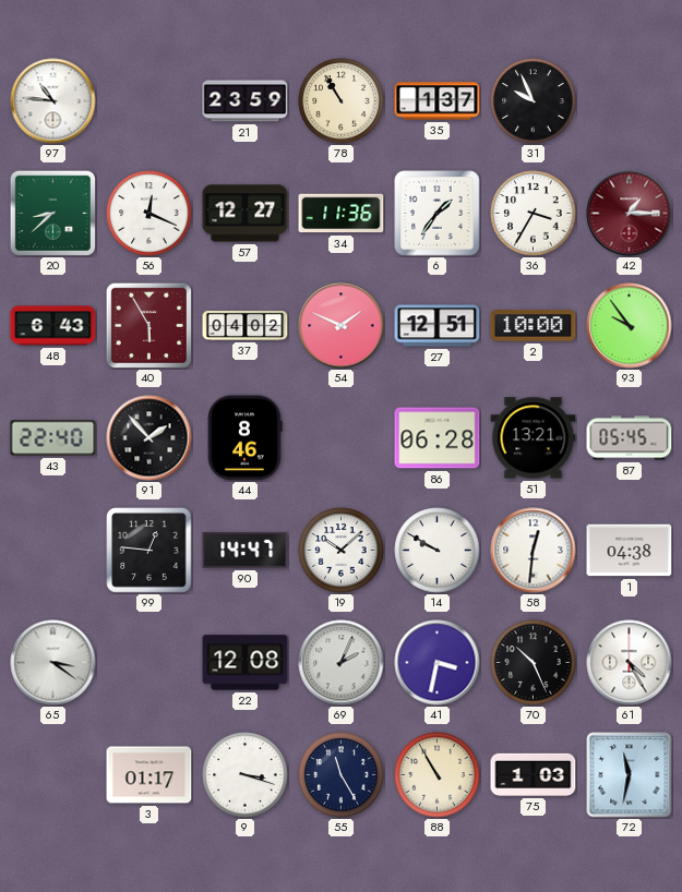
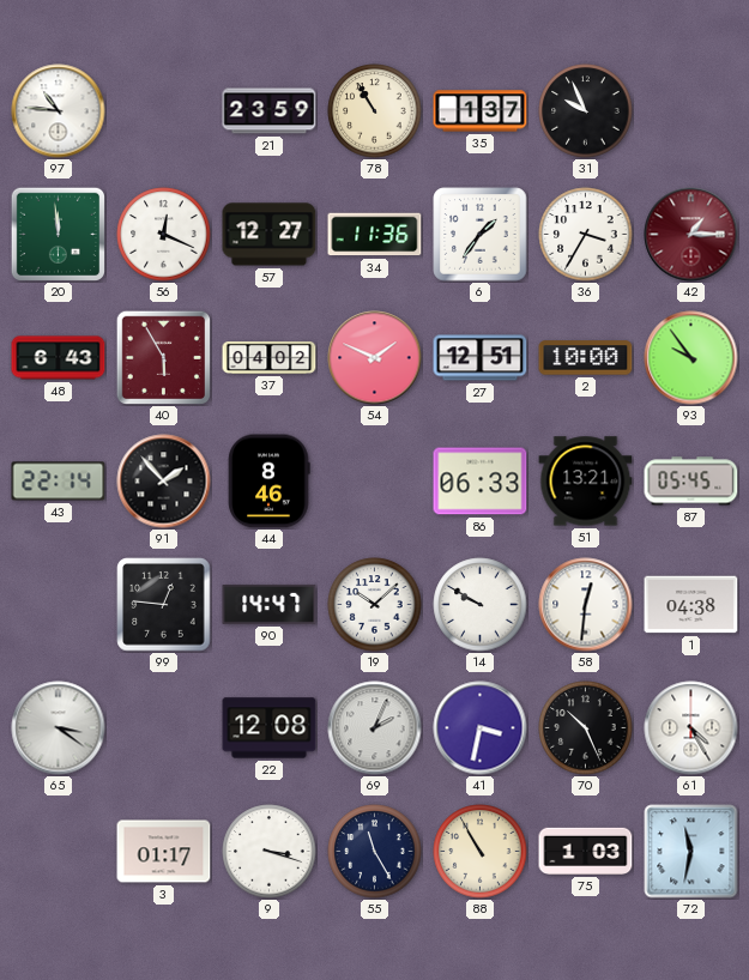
20: 8:38 -> 11:59
43: 22:40 -> 22:14
86: 06:28 -> 06:33
